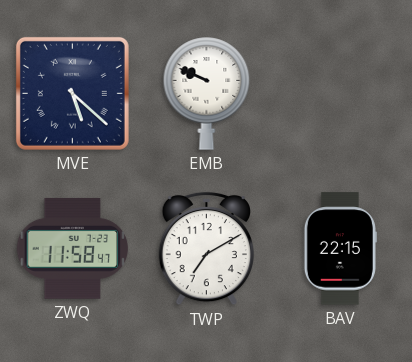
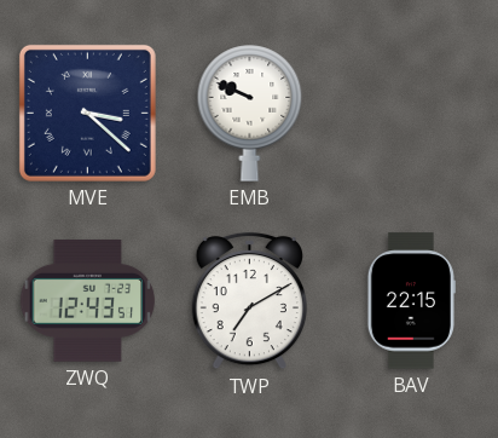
MVE: 5:22 -> 3:22
ZWQ: 11:58 -> 12:43
